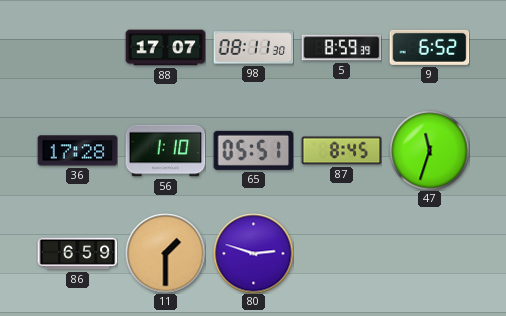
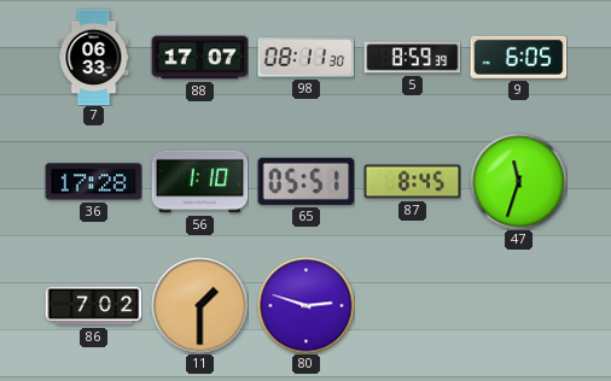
7: none -> 06:33
9: 6:52 -> 6:05
86: 6:59 -> 7:02
